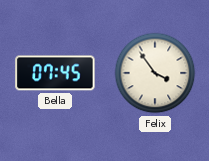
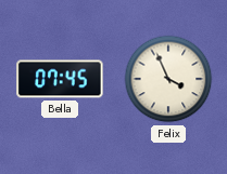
Felix: 3:54 -> 3:56
